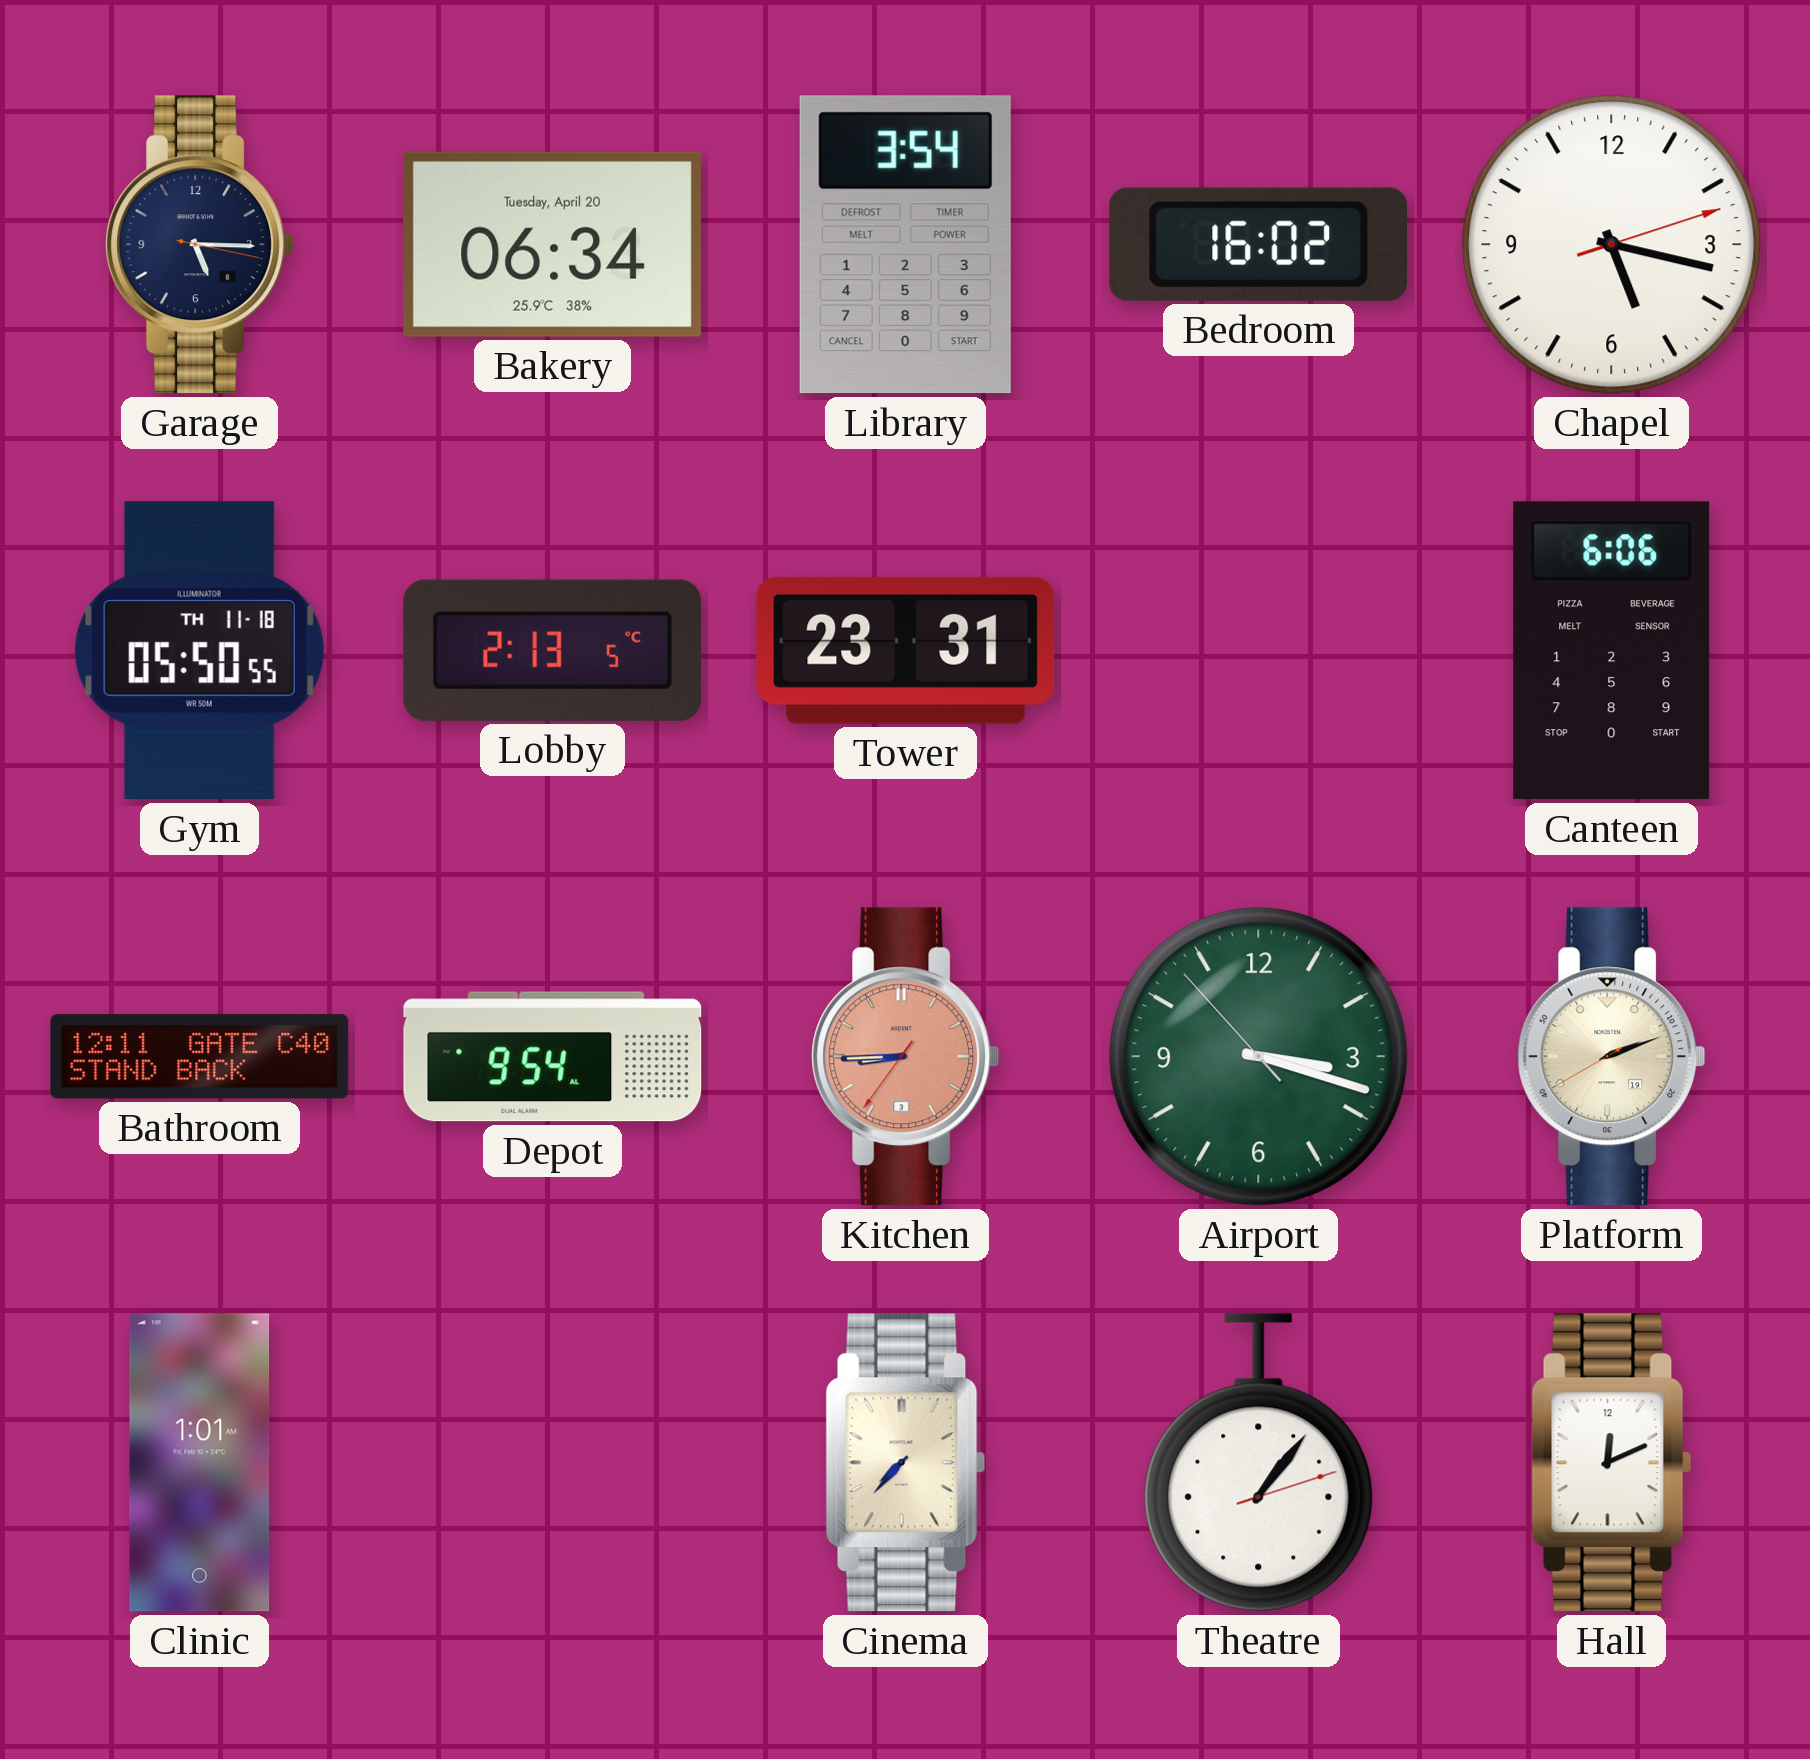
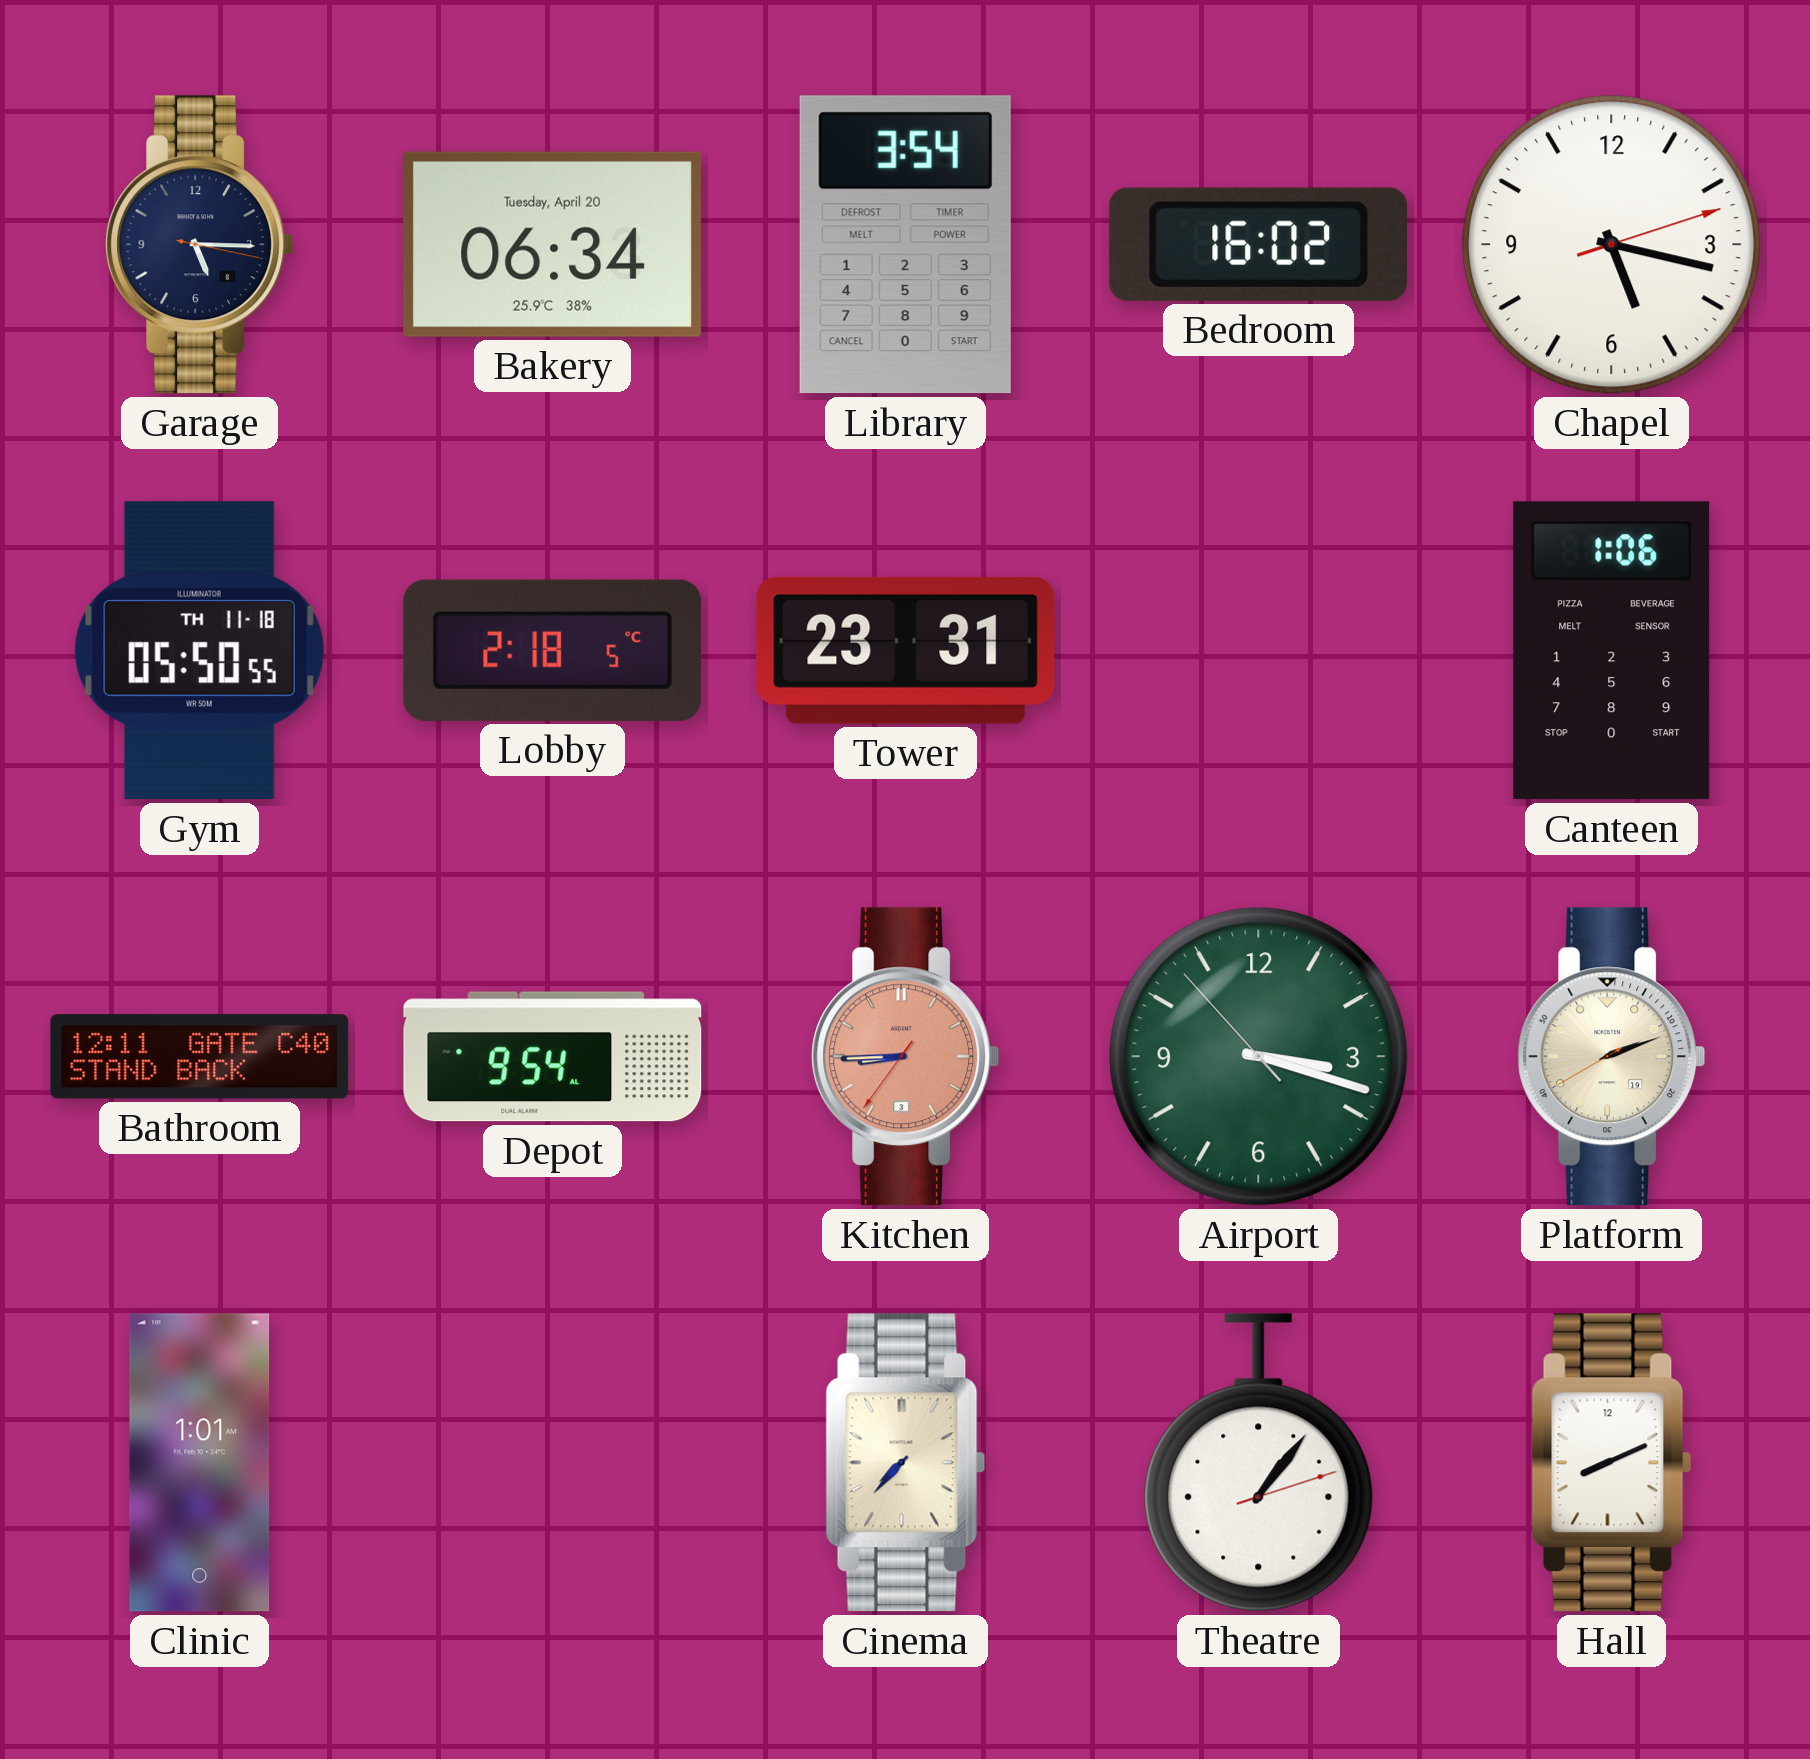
Lobby: 2:13 -> 2:18
Canteen: 6:06 -> 1:06
Hall: 12:11 -> 8:11
